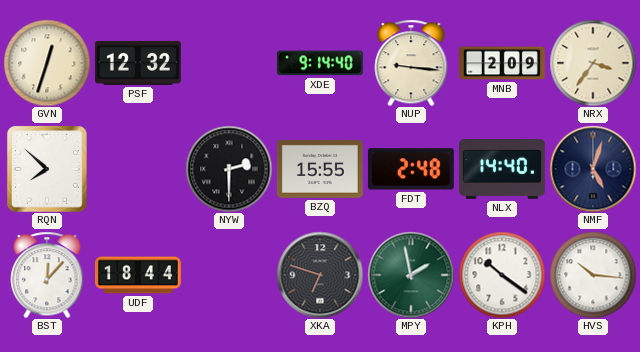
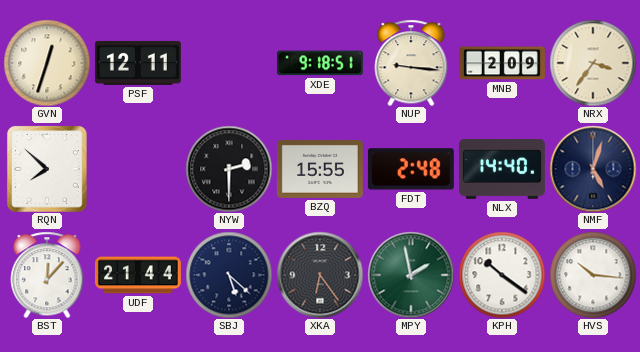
PSF: 12:32 -> 12:11
XDE: 9:14 -> 9:18
UDF: 18:44 -> 21:44
SBJ: none -> 5:22
XKA: 6:48 -> 6:24
